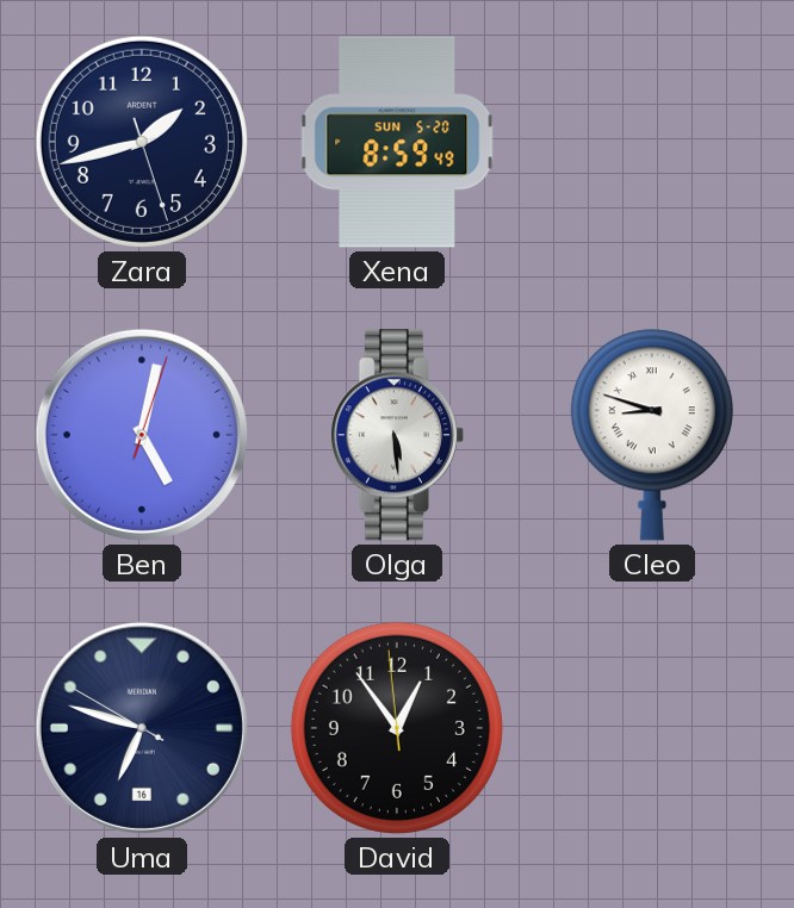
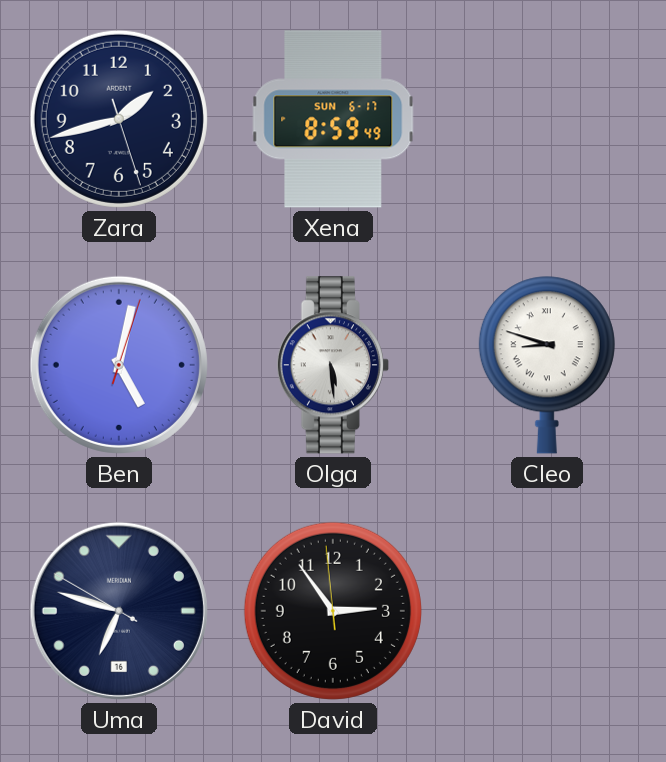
Xena date: SUN 5-20 -> SUN 6-17
David: 12:53 -> 2:53
